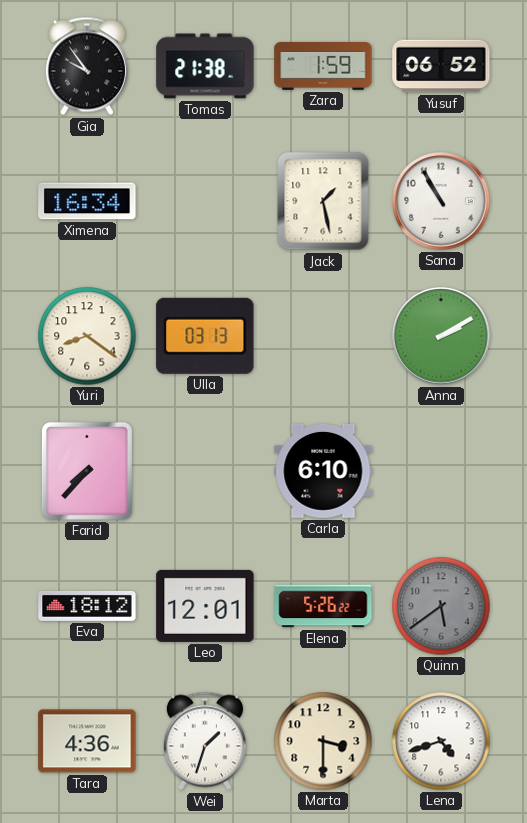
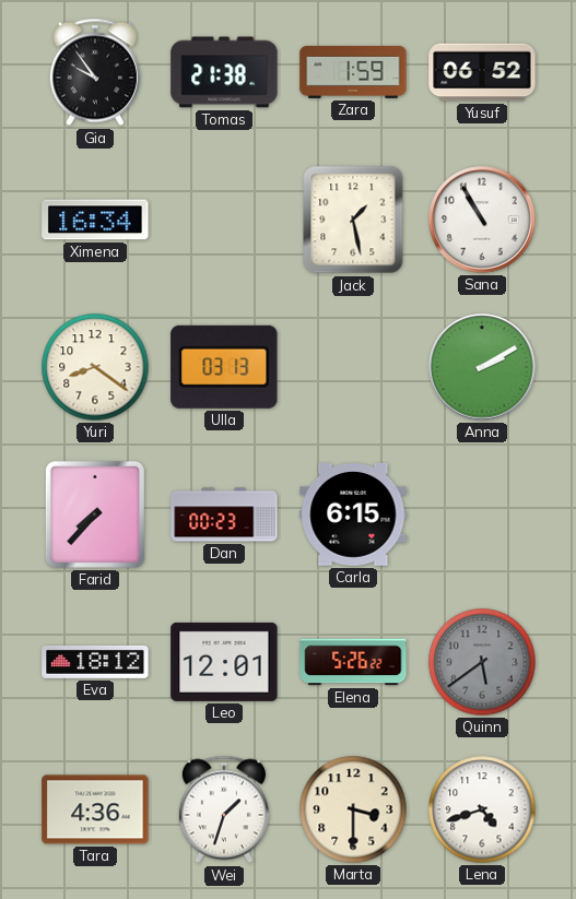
Dan: none -> 00:23
Carla: 6:10 -> 6:15
